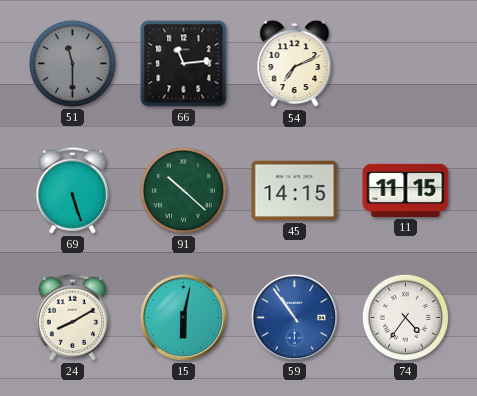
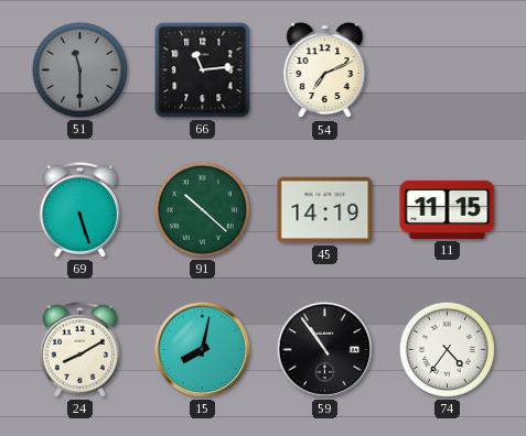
45: 14:15 -> 14:19
15: 6:02 -> 8:02
59 dial: blue -> black
